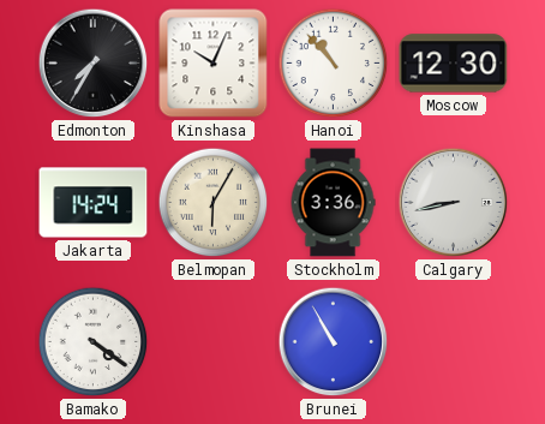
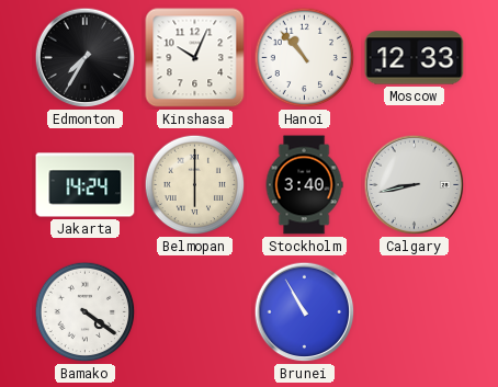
Moscow: 12:30 -> 12:33
Belmopan: 6:05 -> 6:00
Stockholm: 3:36 -> 3:40
